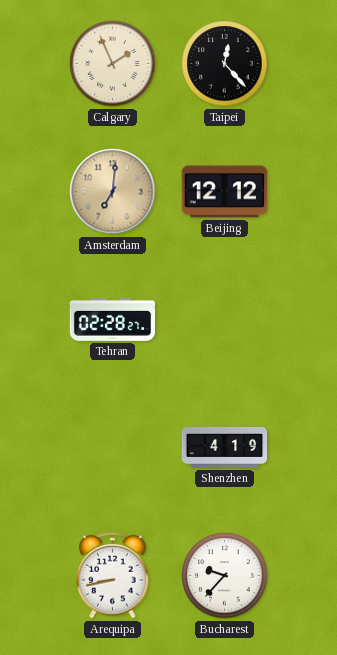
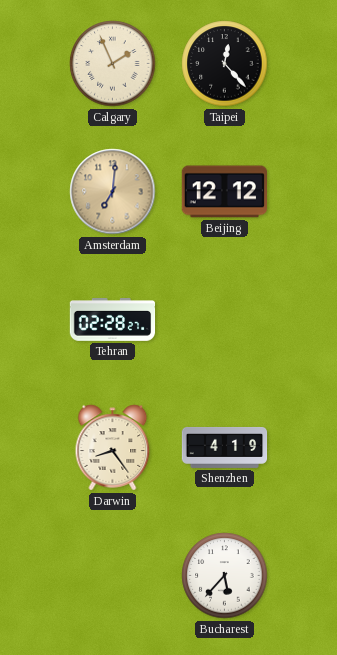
Darwin: none -> 8:24
Arequipa: 8:43 -> none
Bucharest: 9:37 -> 5:37
